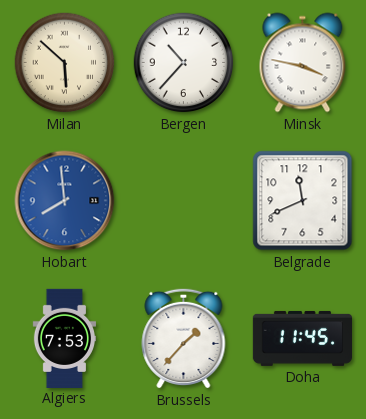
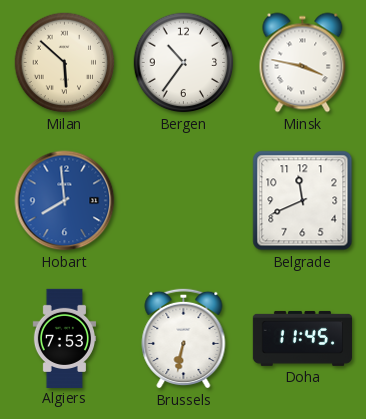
Bergen: 10:37 -> 10:36
Brussels: 1:37 -> 6:32
